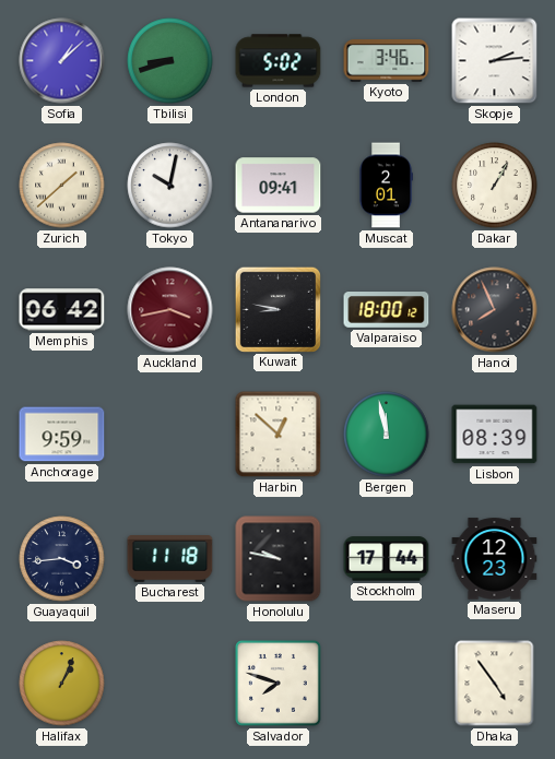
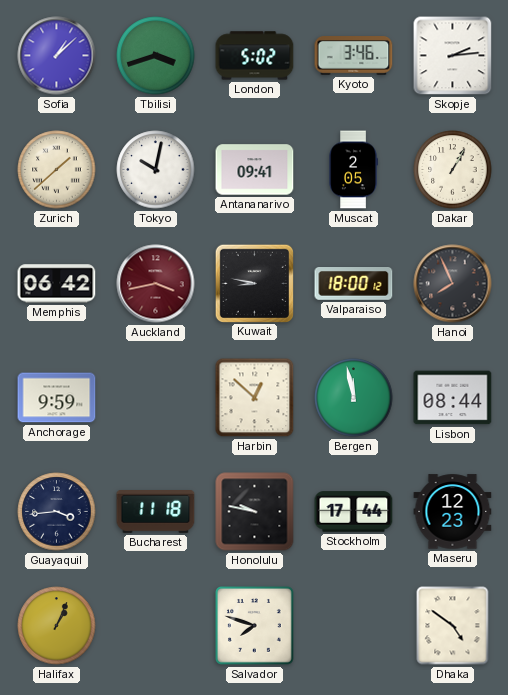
Tbilisi: 8:42 -> 3:42
Muscat: 2:01 -> 2:05
Lisbon: 08:39 -> 08:44
Dhaka: 4:54 -> 4:51
